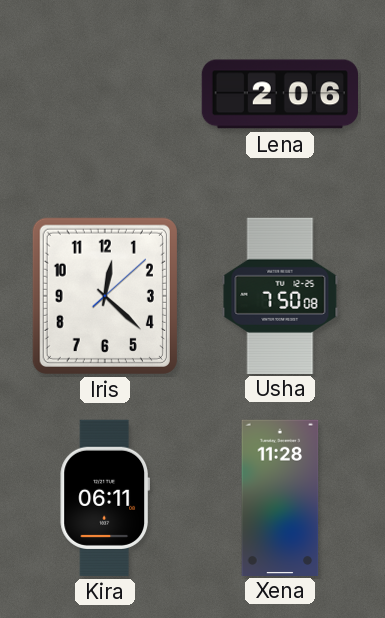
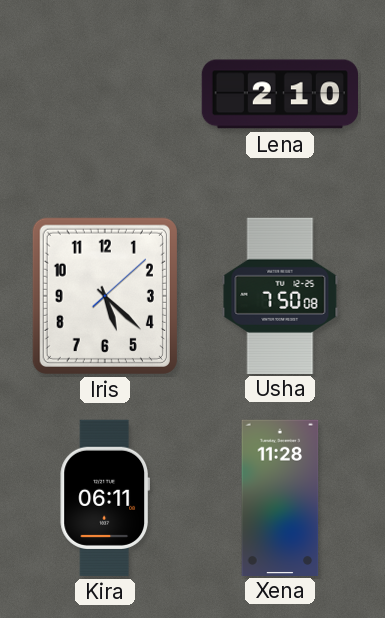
Lena: 2:06 -> 2:10
Iris: 12:22 -> 5:22
